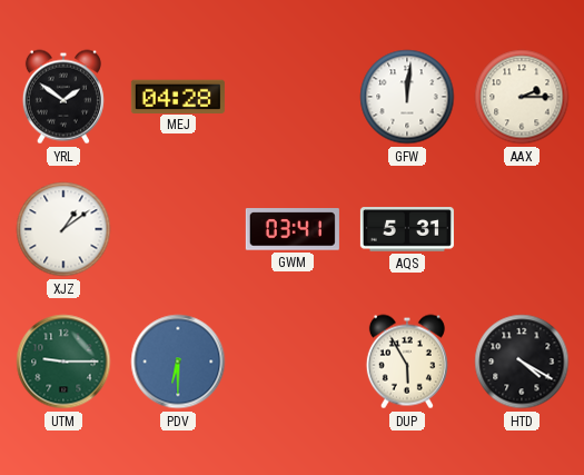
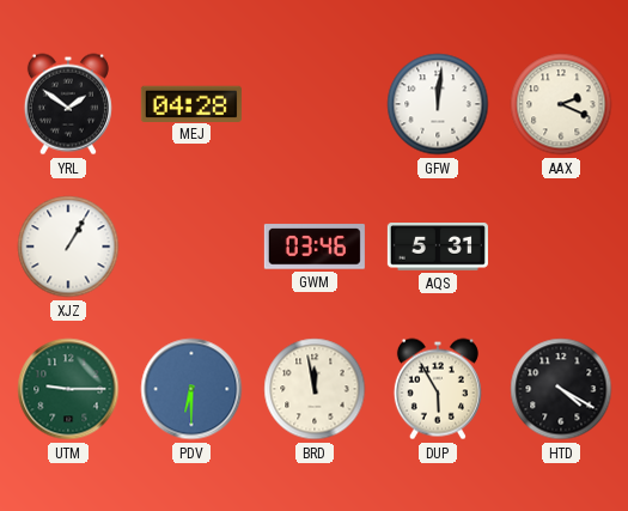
AAX: 2:15 -> 2:19
XJZ: 1:09 -> 1:05
GWM: 03:41 -> 03:46
BRD: none -> 11:58
